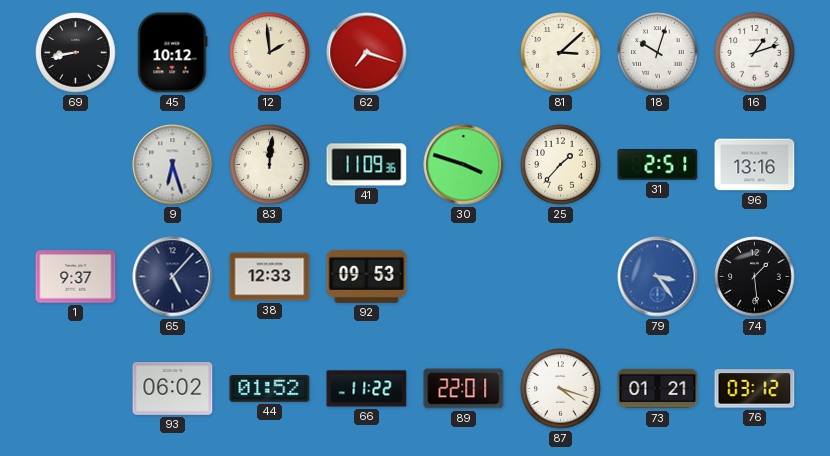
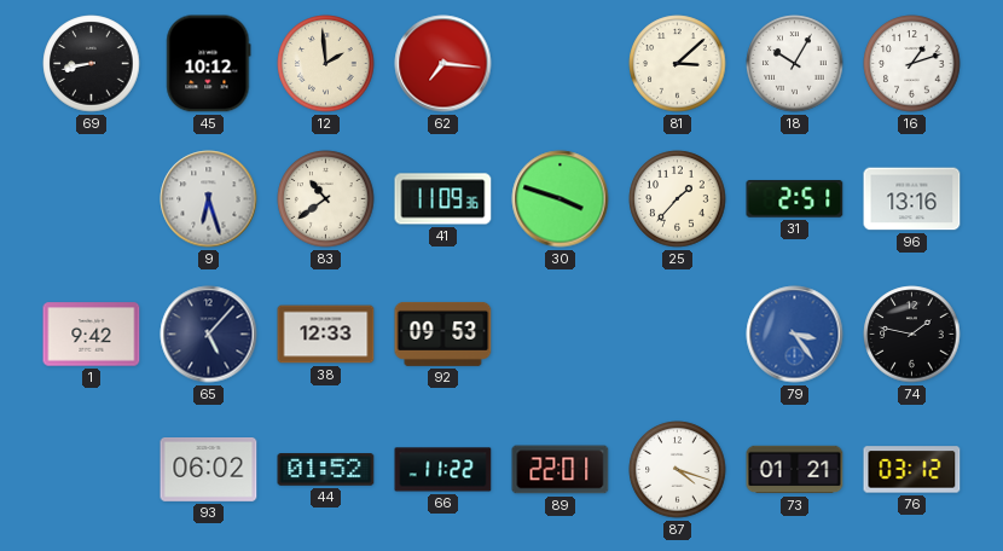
62: 7:18 -> 7:16
18: 10:03 -> 10:05
83: 12:01 -> 10:39
1: 9:37 -> 9:42
74: 1:29 -> 1:47
